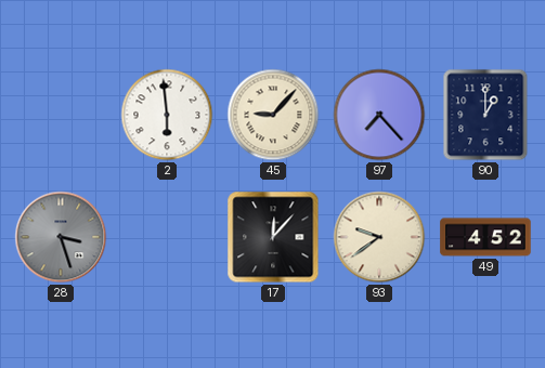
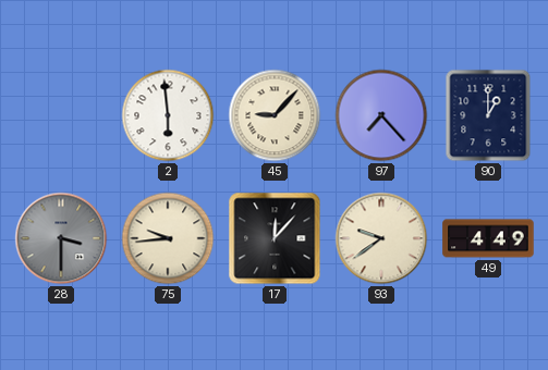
28: 3:27 -> 3:30
75: none -> 9:44
49: 4:52 -> 4:49
